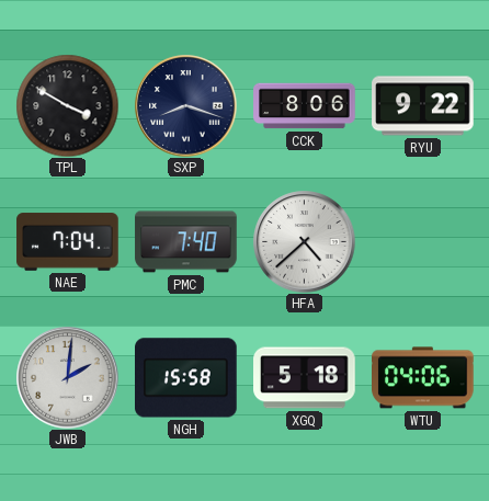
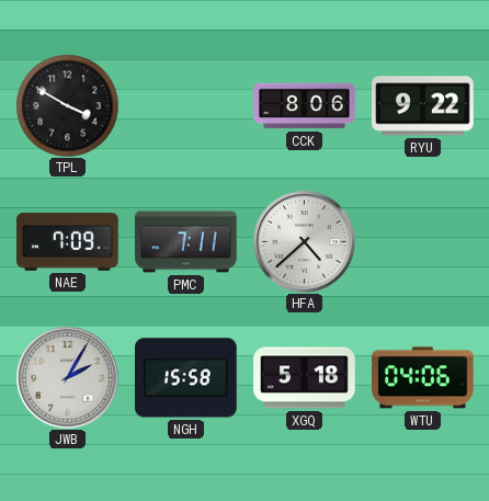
SXP: 8:18 -> none
NAE: 7:04 -> 7:09
PMC: 7:40 -> 7:11
JWB: 2:01 -> 2:05
